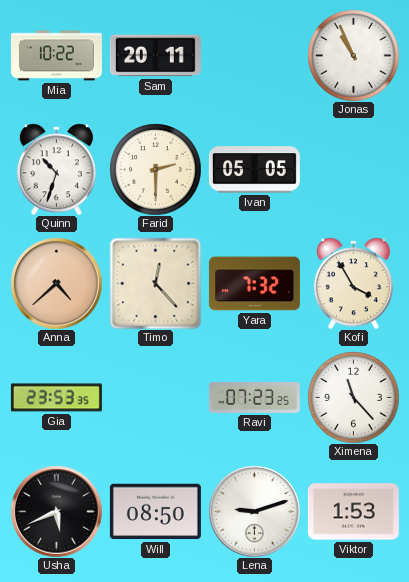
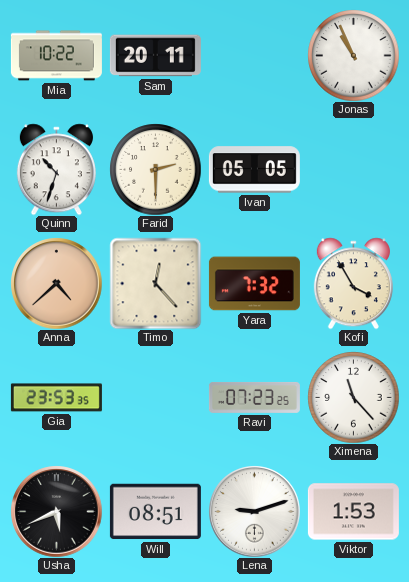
Will: 08:50 -> 08:51
